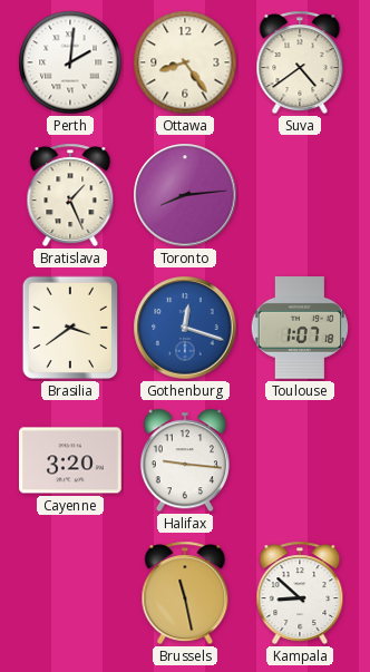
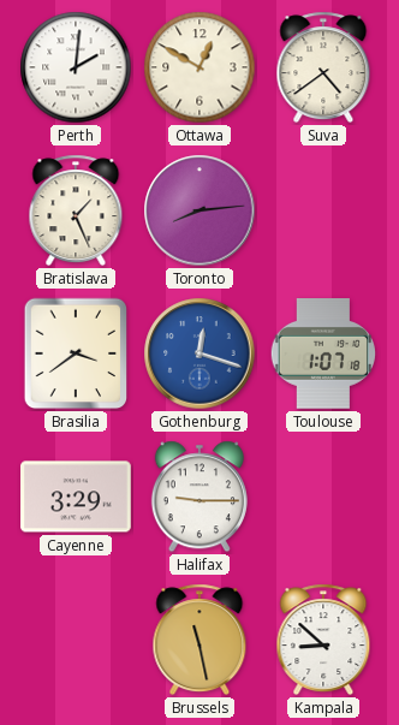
Ottawa: 8:24 -> 12:50
Cayenne: 3:20 -> 3:29
Halifax: 9:16 -> 9:15
